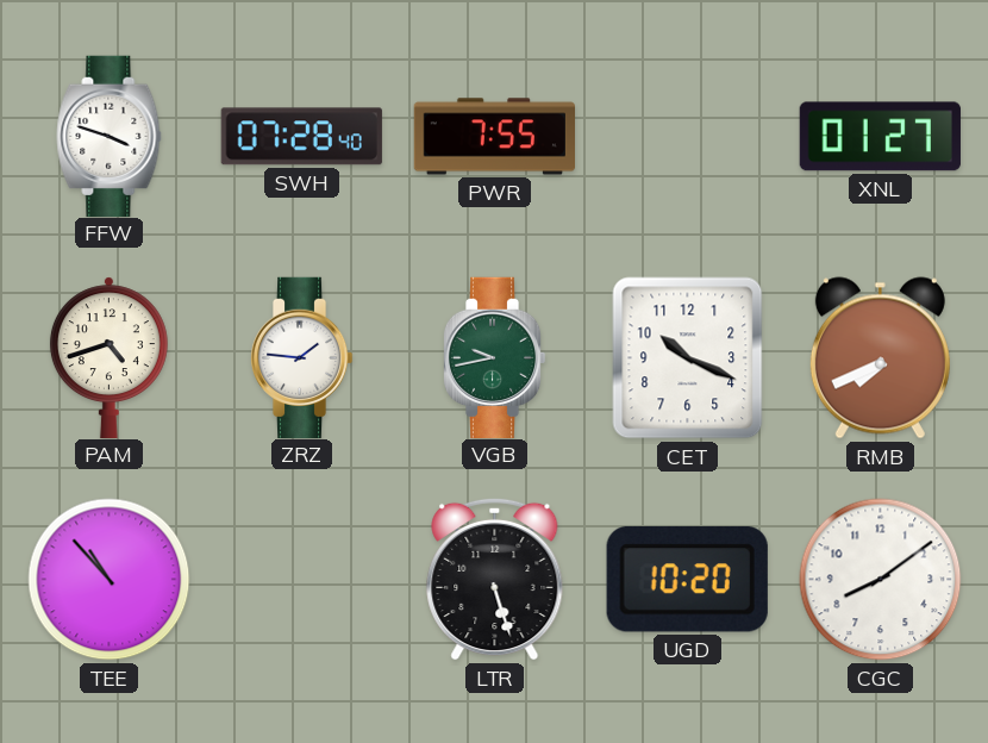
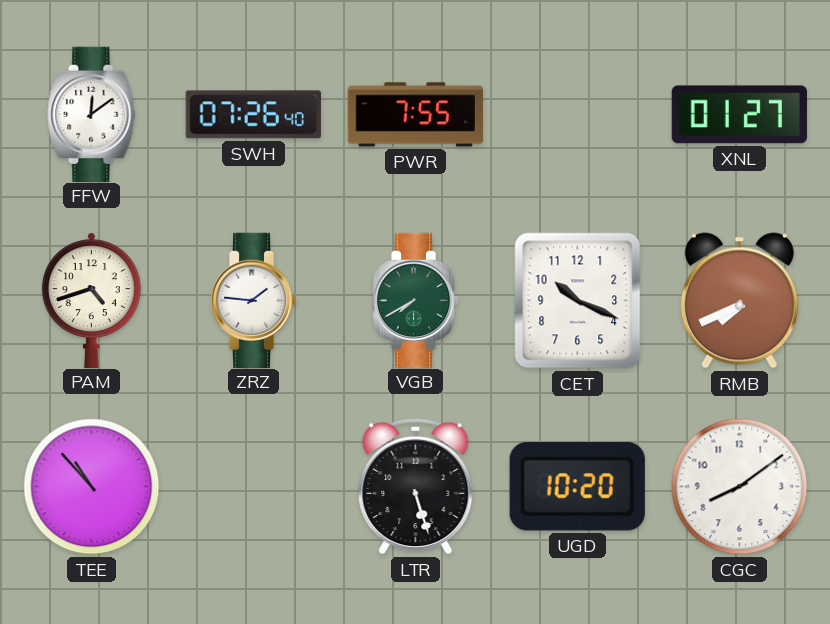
FFW: 3:48 -> 12:09
SWH: 07:28 -> 07:26
VGB: 9:43 -> 7:40
